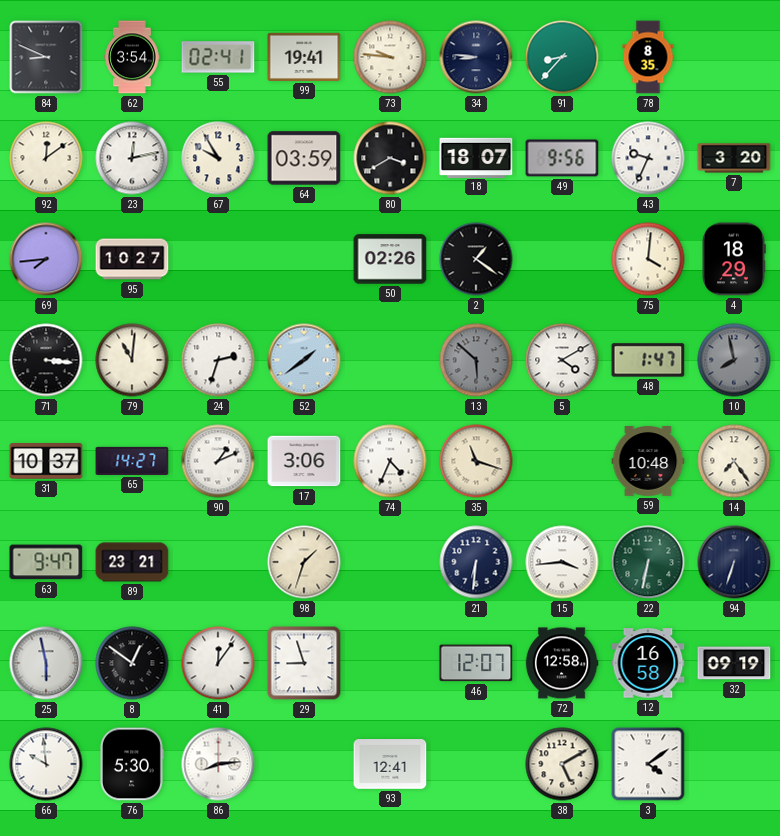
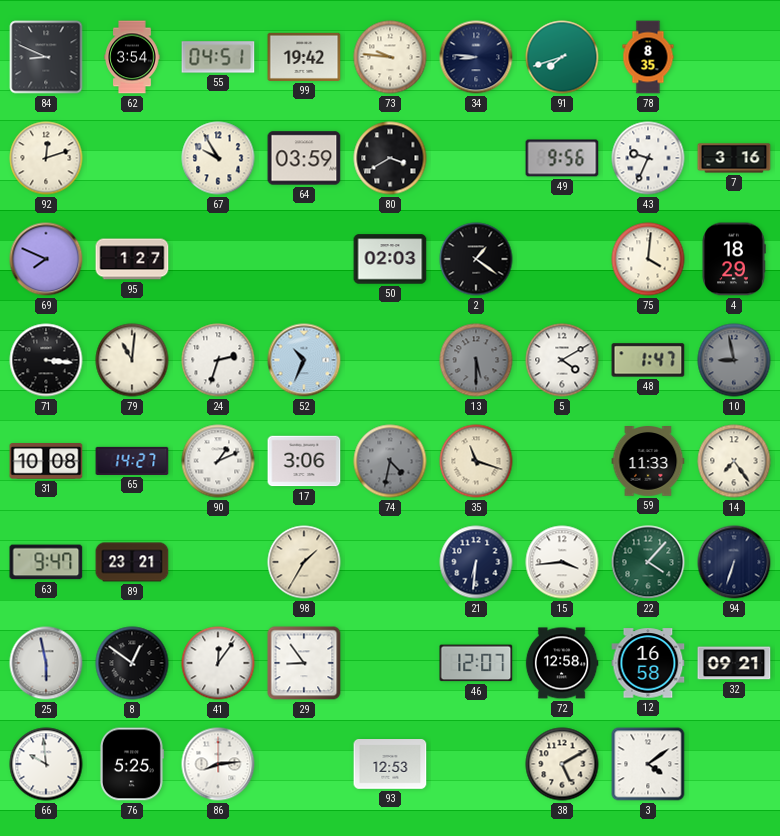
55: 02:41 -> 04:51
99: 19:41 -> 19:42
91: 8:37 -> 7:42
92: 12:09 -> 12:12
23: 12:13 -> none
18: 18:07 -> none
7: 3:20 -> 3:16
69: 7:44 -> 7:49
95: 10:27 -> 1:27
50: 02:26 -> 02:03
52: 1:39 -> 10:34
13: 5:52 -> 5:30
10: 7:58 -> 8:58
31: 10:37 -> 10:08
74: 4:34 -> 4:32
74 dial: white -> grey
59: 10:48 -> 11:33
98: 1:33 -> 1:35
22: 6:32 -> 4:07
29: 8:57 -> 8:54
32: 09:19 -> 09:21
76: 5:30 -> 5:25
93: 12:41 -> 12:53
